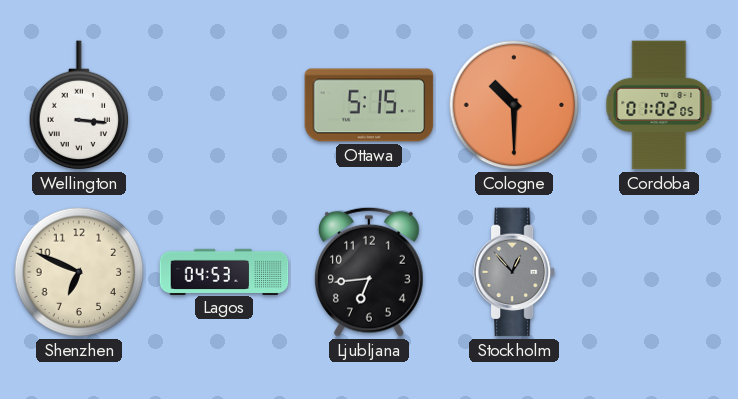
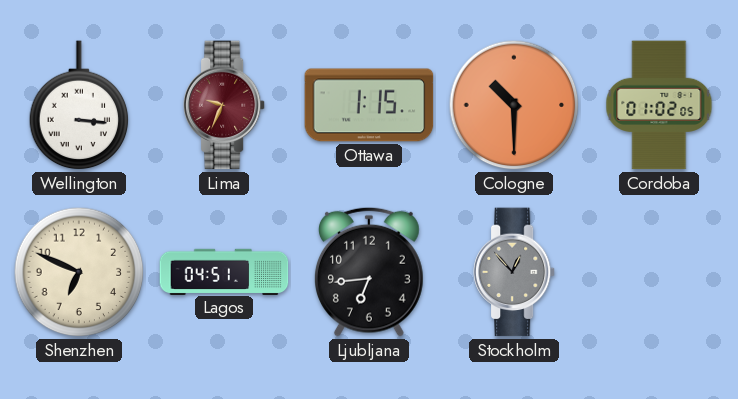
Lima: none -> 9:34
Ottawa: 5:15 -> 1:15
Lagos: 04:53 -> 04:51
